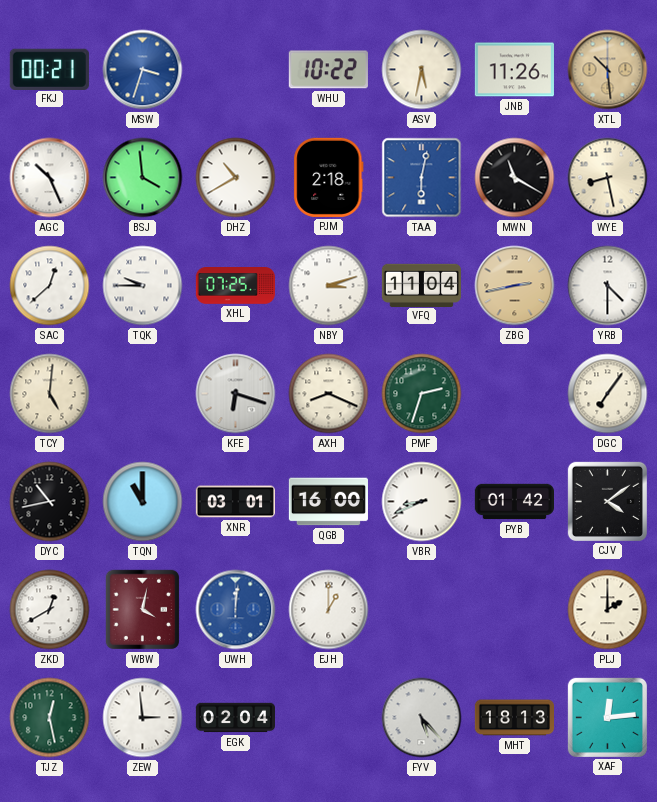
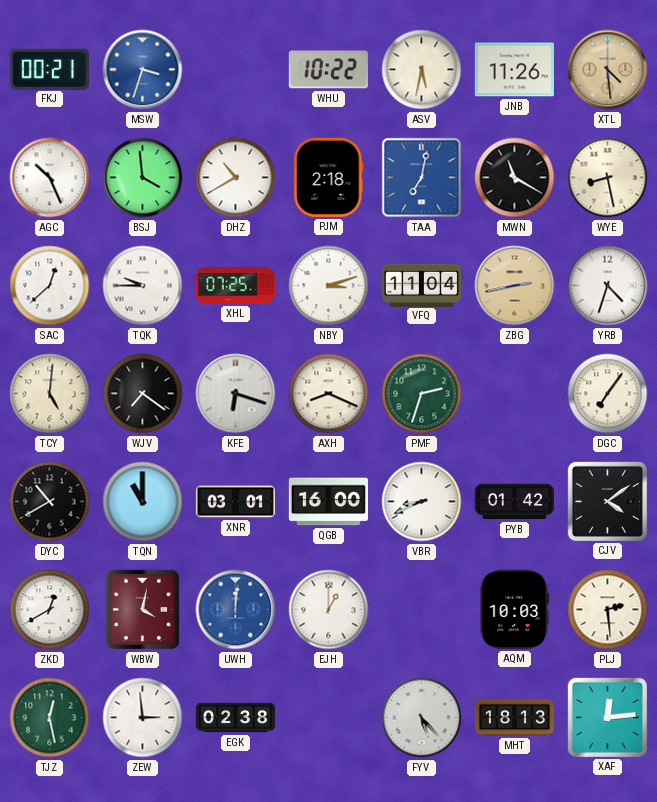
XTL: 10:29 -> 4:29
TAA: 6:02 -> 7:02
YRB: 4:30 -> 4:33
WJV: none -> 7:21
DYC: 10:43 -> 10:40
AQM: none -> 10:03
PLJ: 2:00 -> 2:29
EGK: 02:04 -> 02:38
